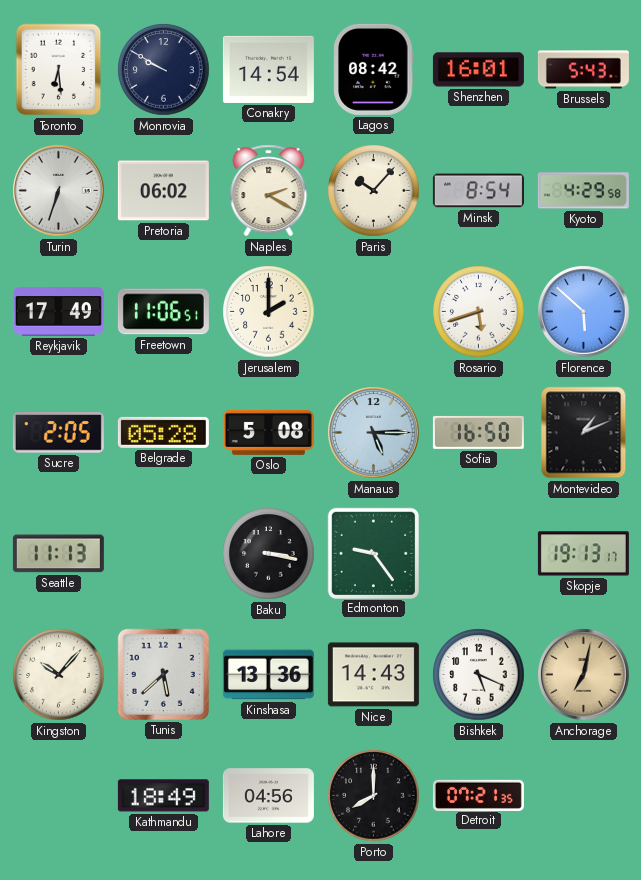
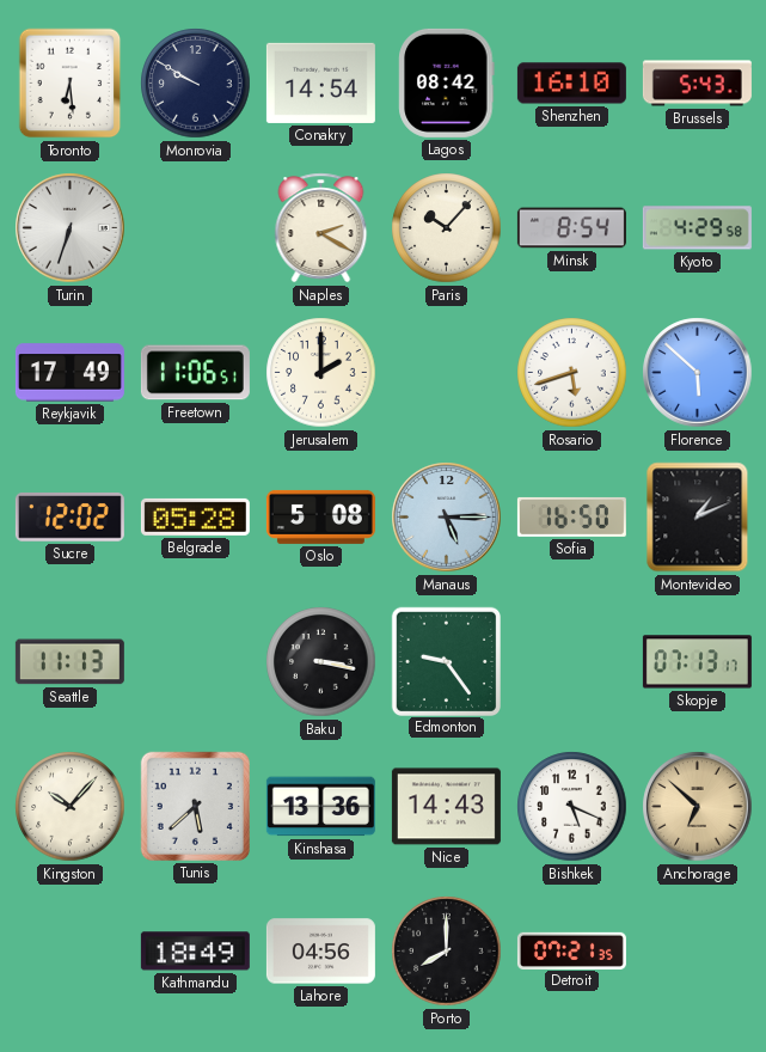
Shenzhen: 16:01 -> 16:10
Pretoria: 06:02 -> none
Sucre: 2:05 -> 12:02
Skopje: 19:13 -> 07:13
Anchorage: 7:02 -> 6:52
